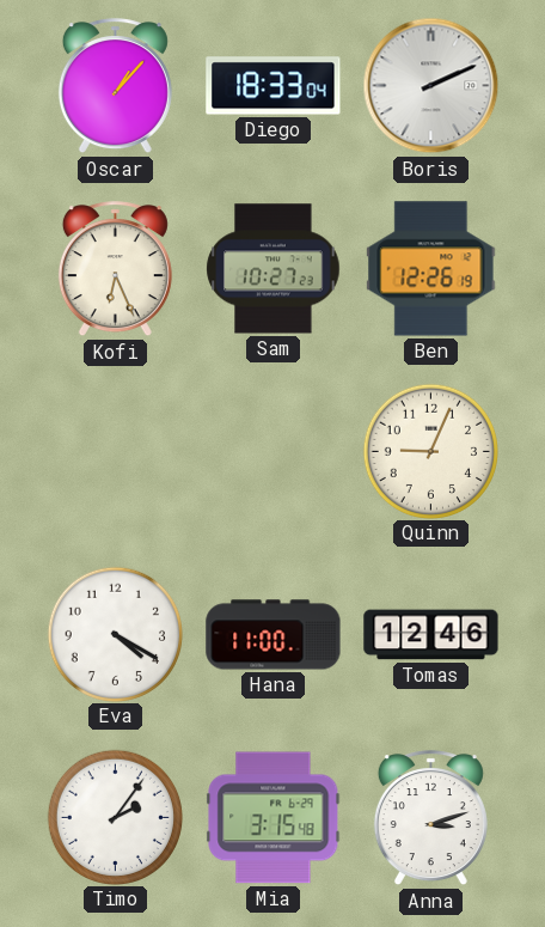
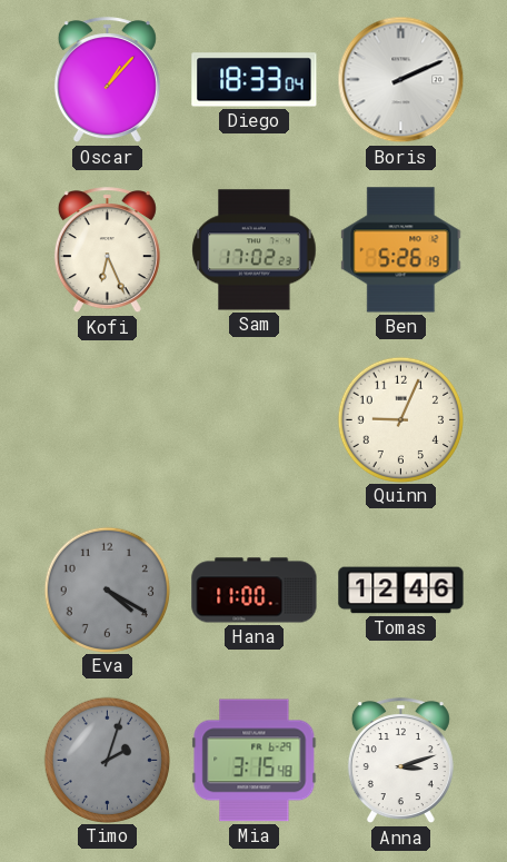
Sam: 10:27 -> 17:02
Ben: 12:26 -> 5:26
Eva dial: white -> grey
Timo: 2:06 -> 2:03
Timo dial: white -> grey
